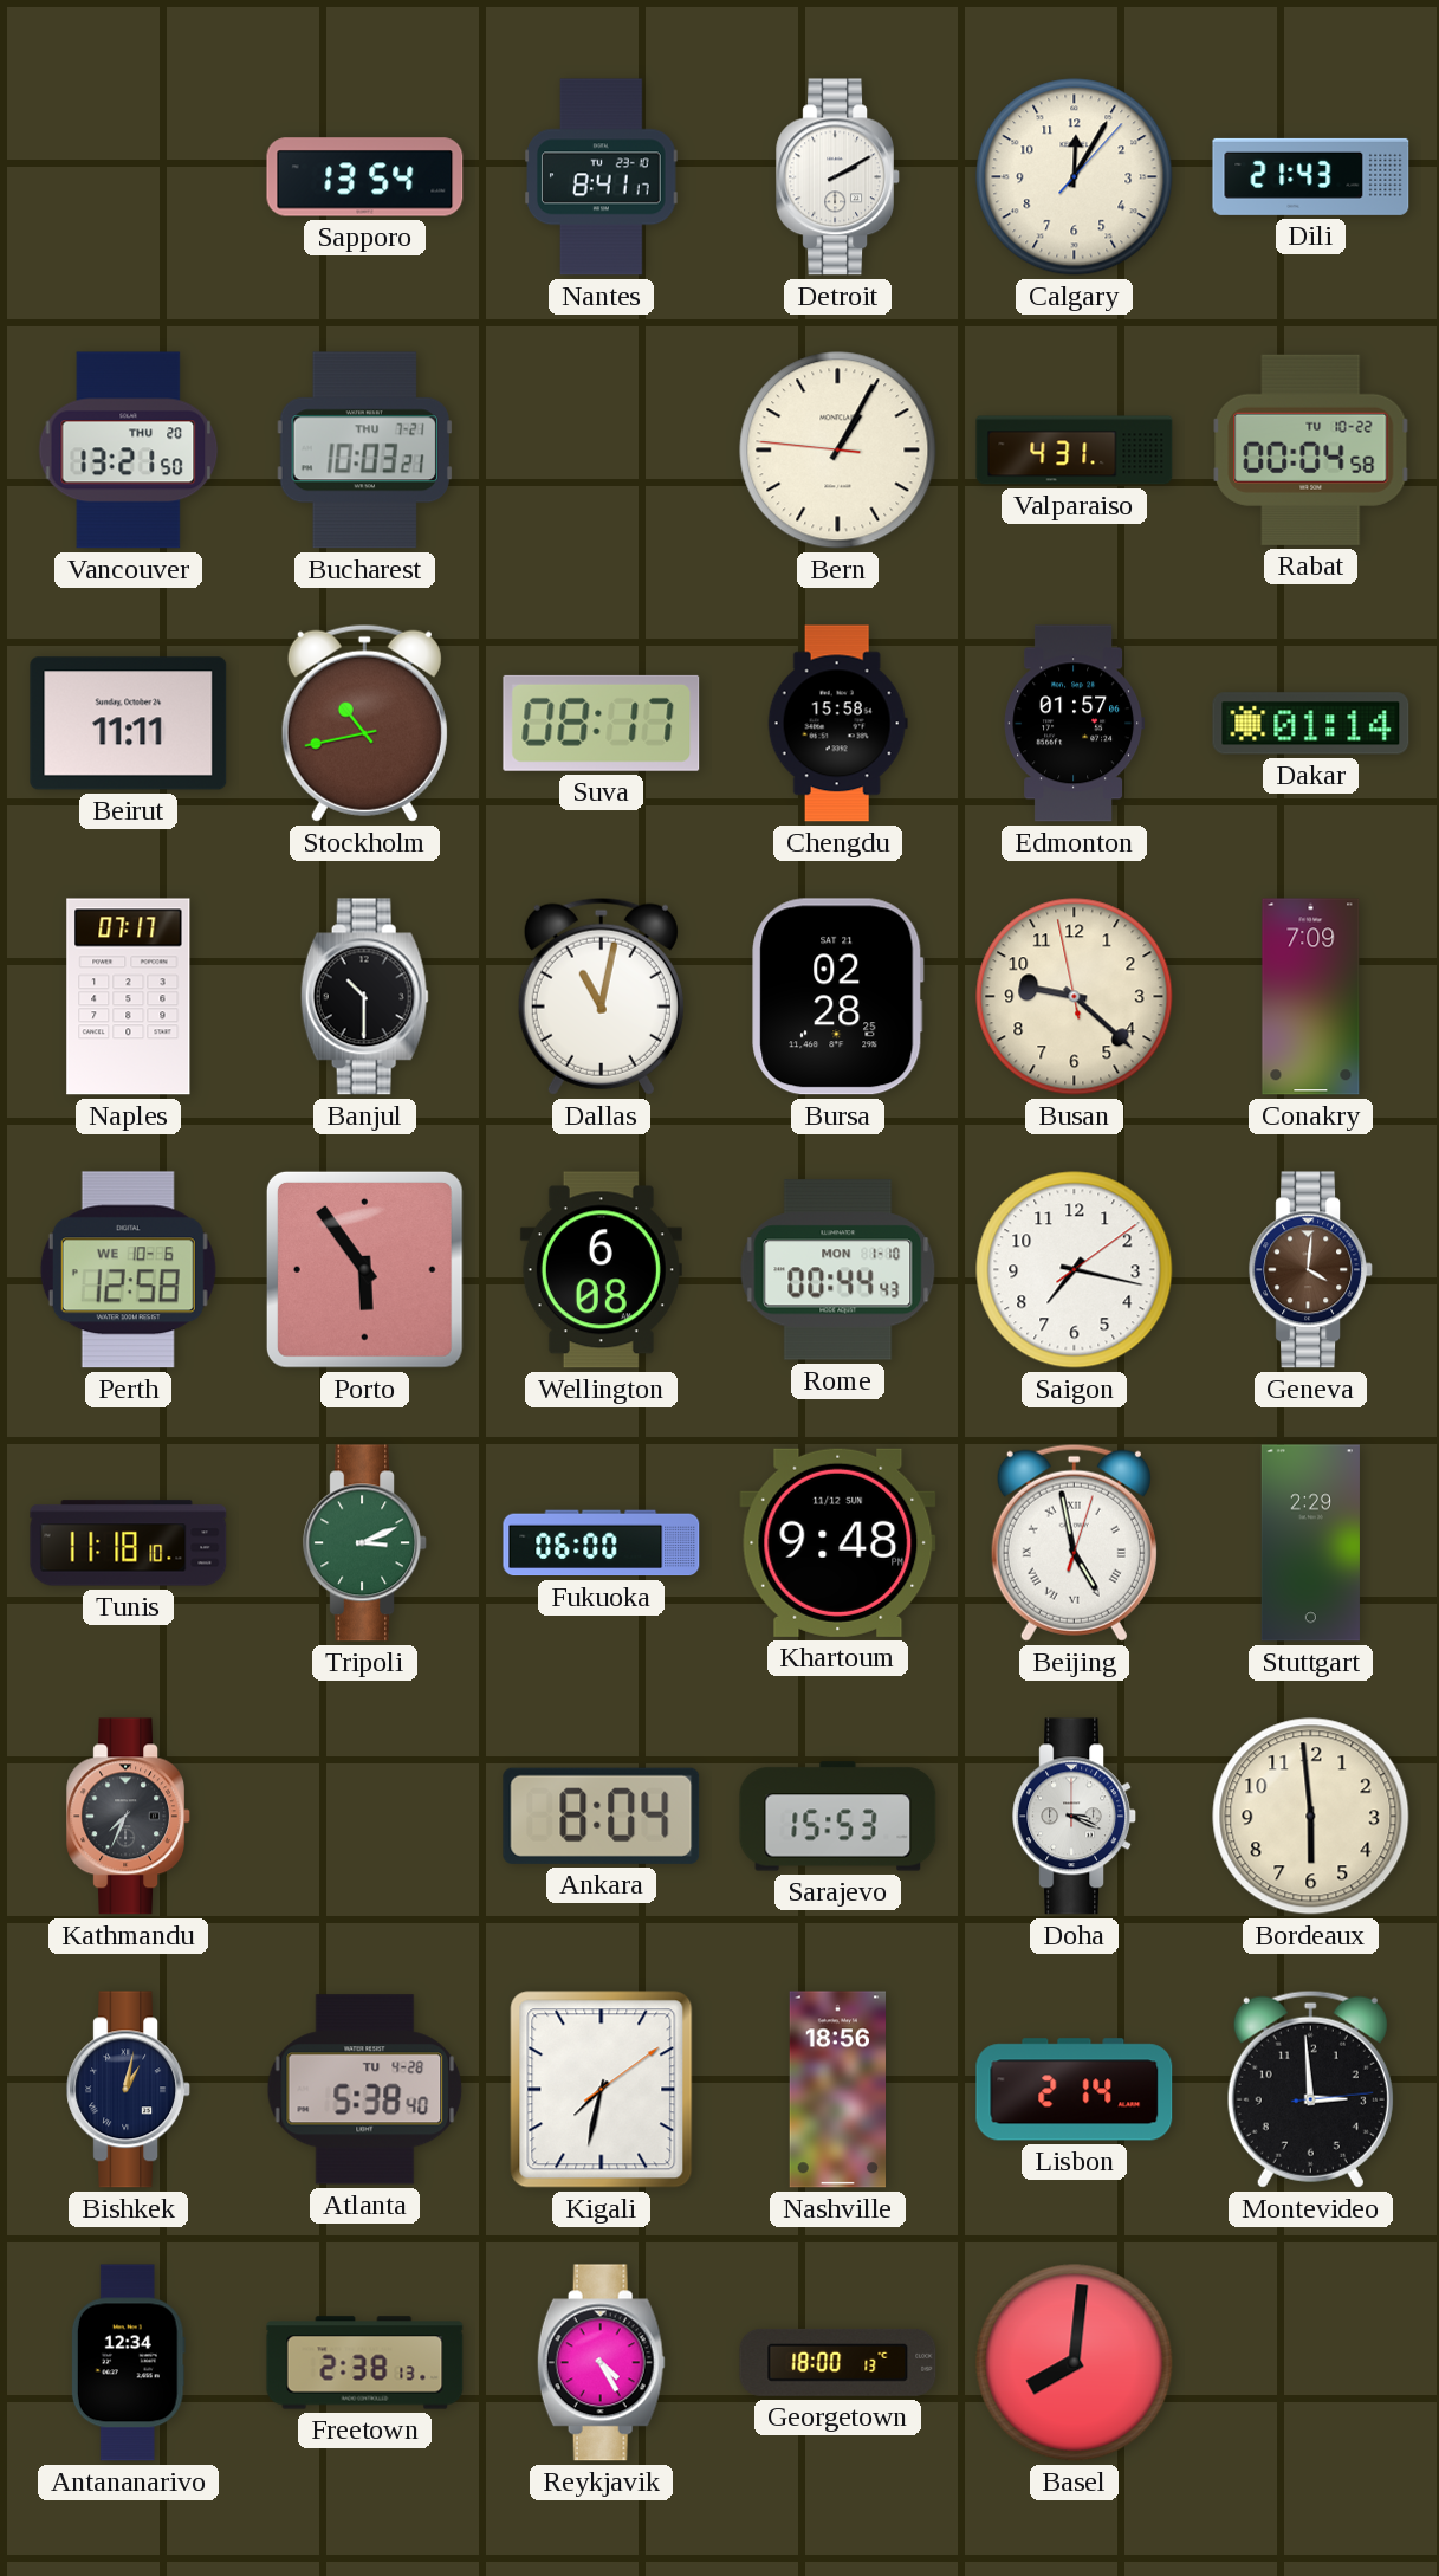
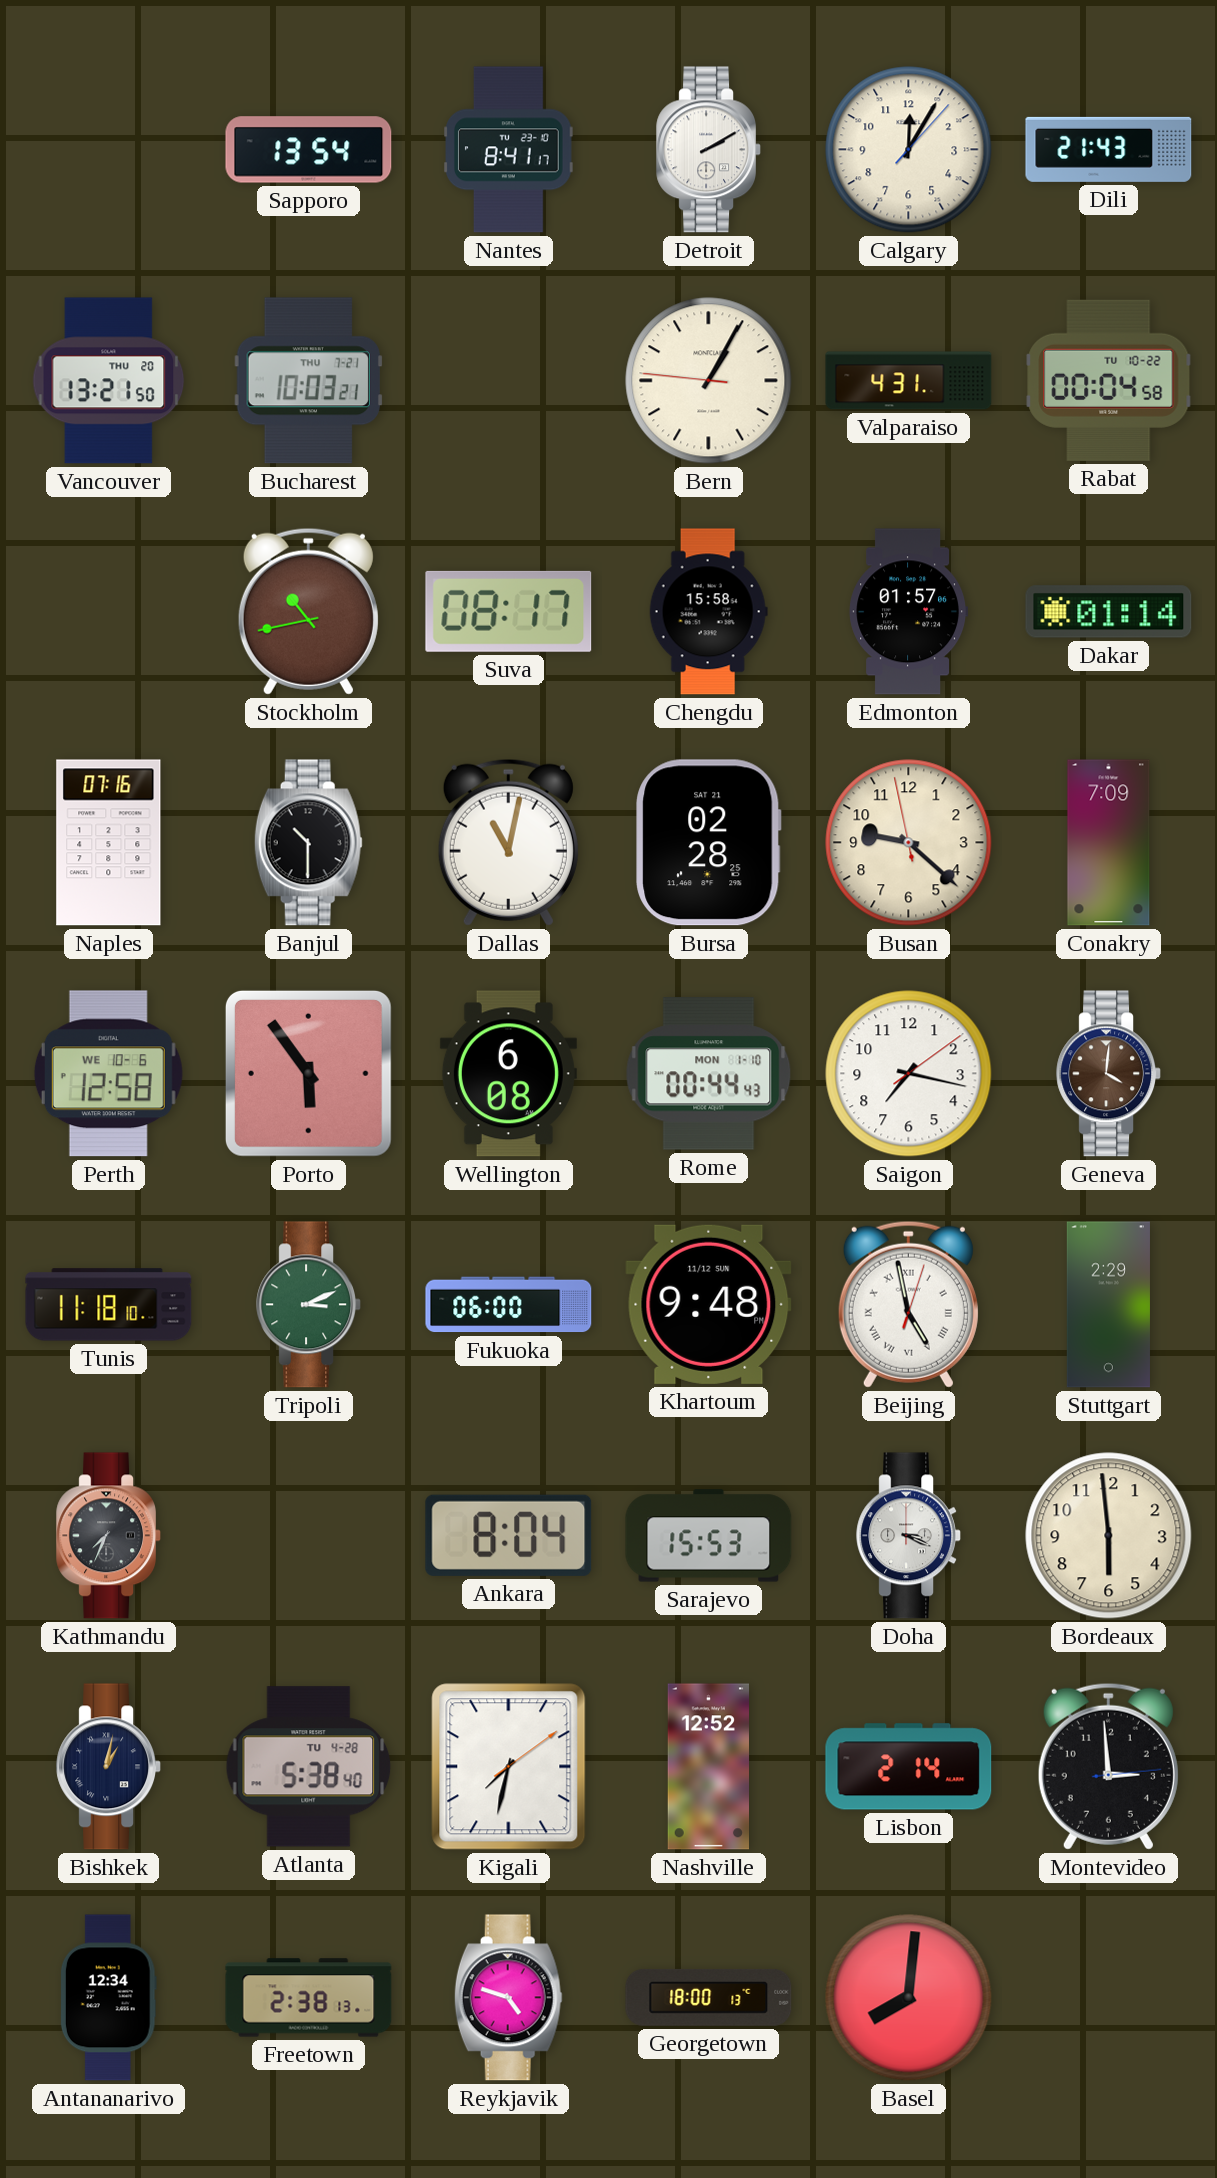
Beirut: 11:11 -> none
Naples: 07:17 -> 07:16
Nashville: 18:56 -> 12:52
Reykjavik: 4:25 -> 4:48
